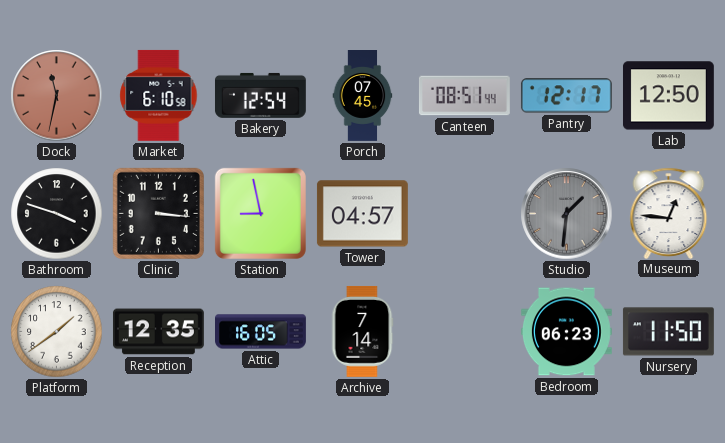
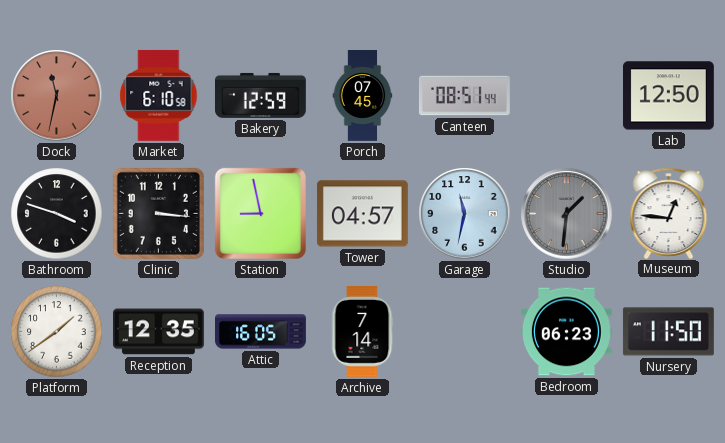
Bakery: 12:54 -> 12:59
Pantry: 12:17 -> none
Garage: none -> 11:32
